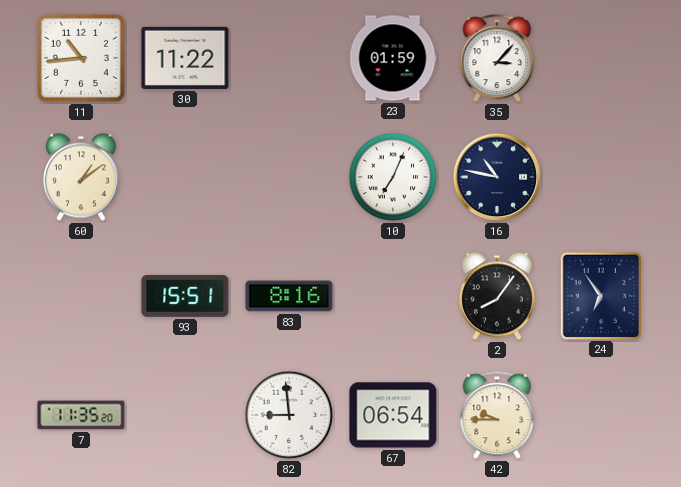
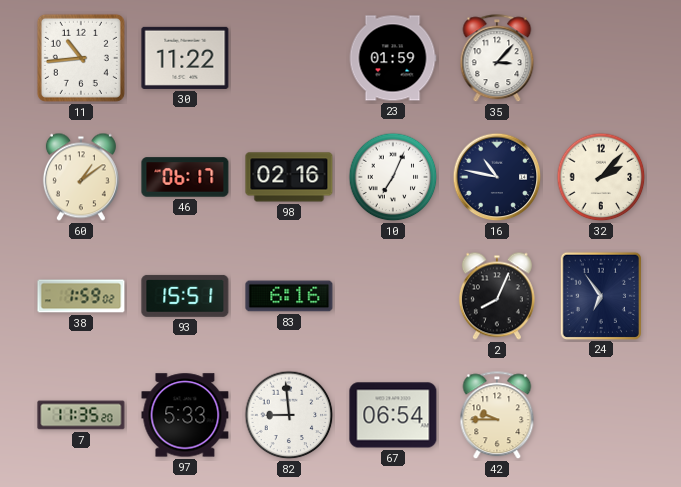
46: none -> 06:17
98: none -> 02:16
32: none -> 2:07
38: none -> 1:59
83: 8:16 -> 6:16
2: 8:06 -> 8:04
97: none -> 5:33
